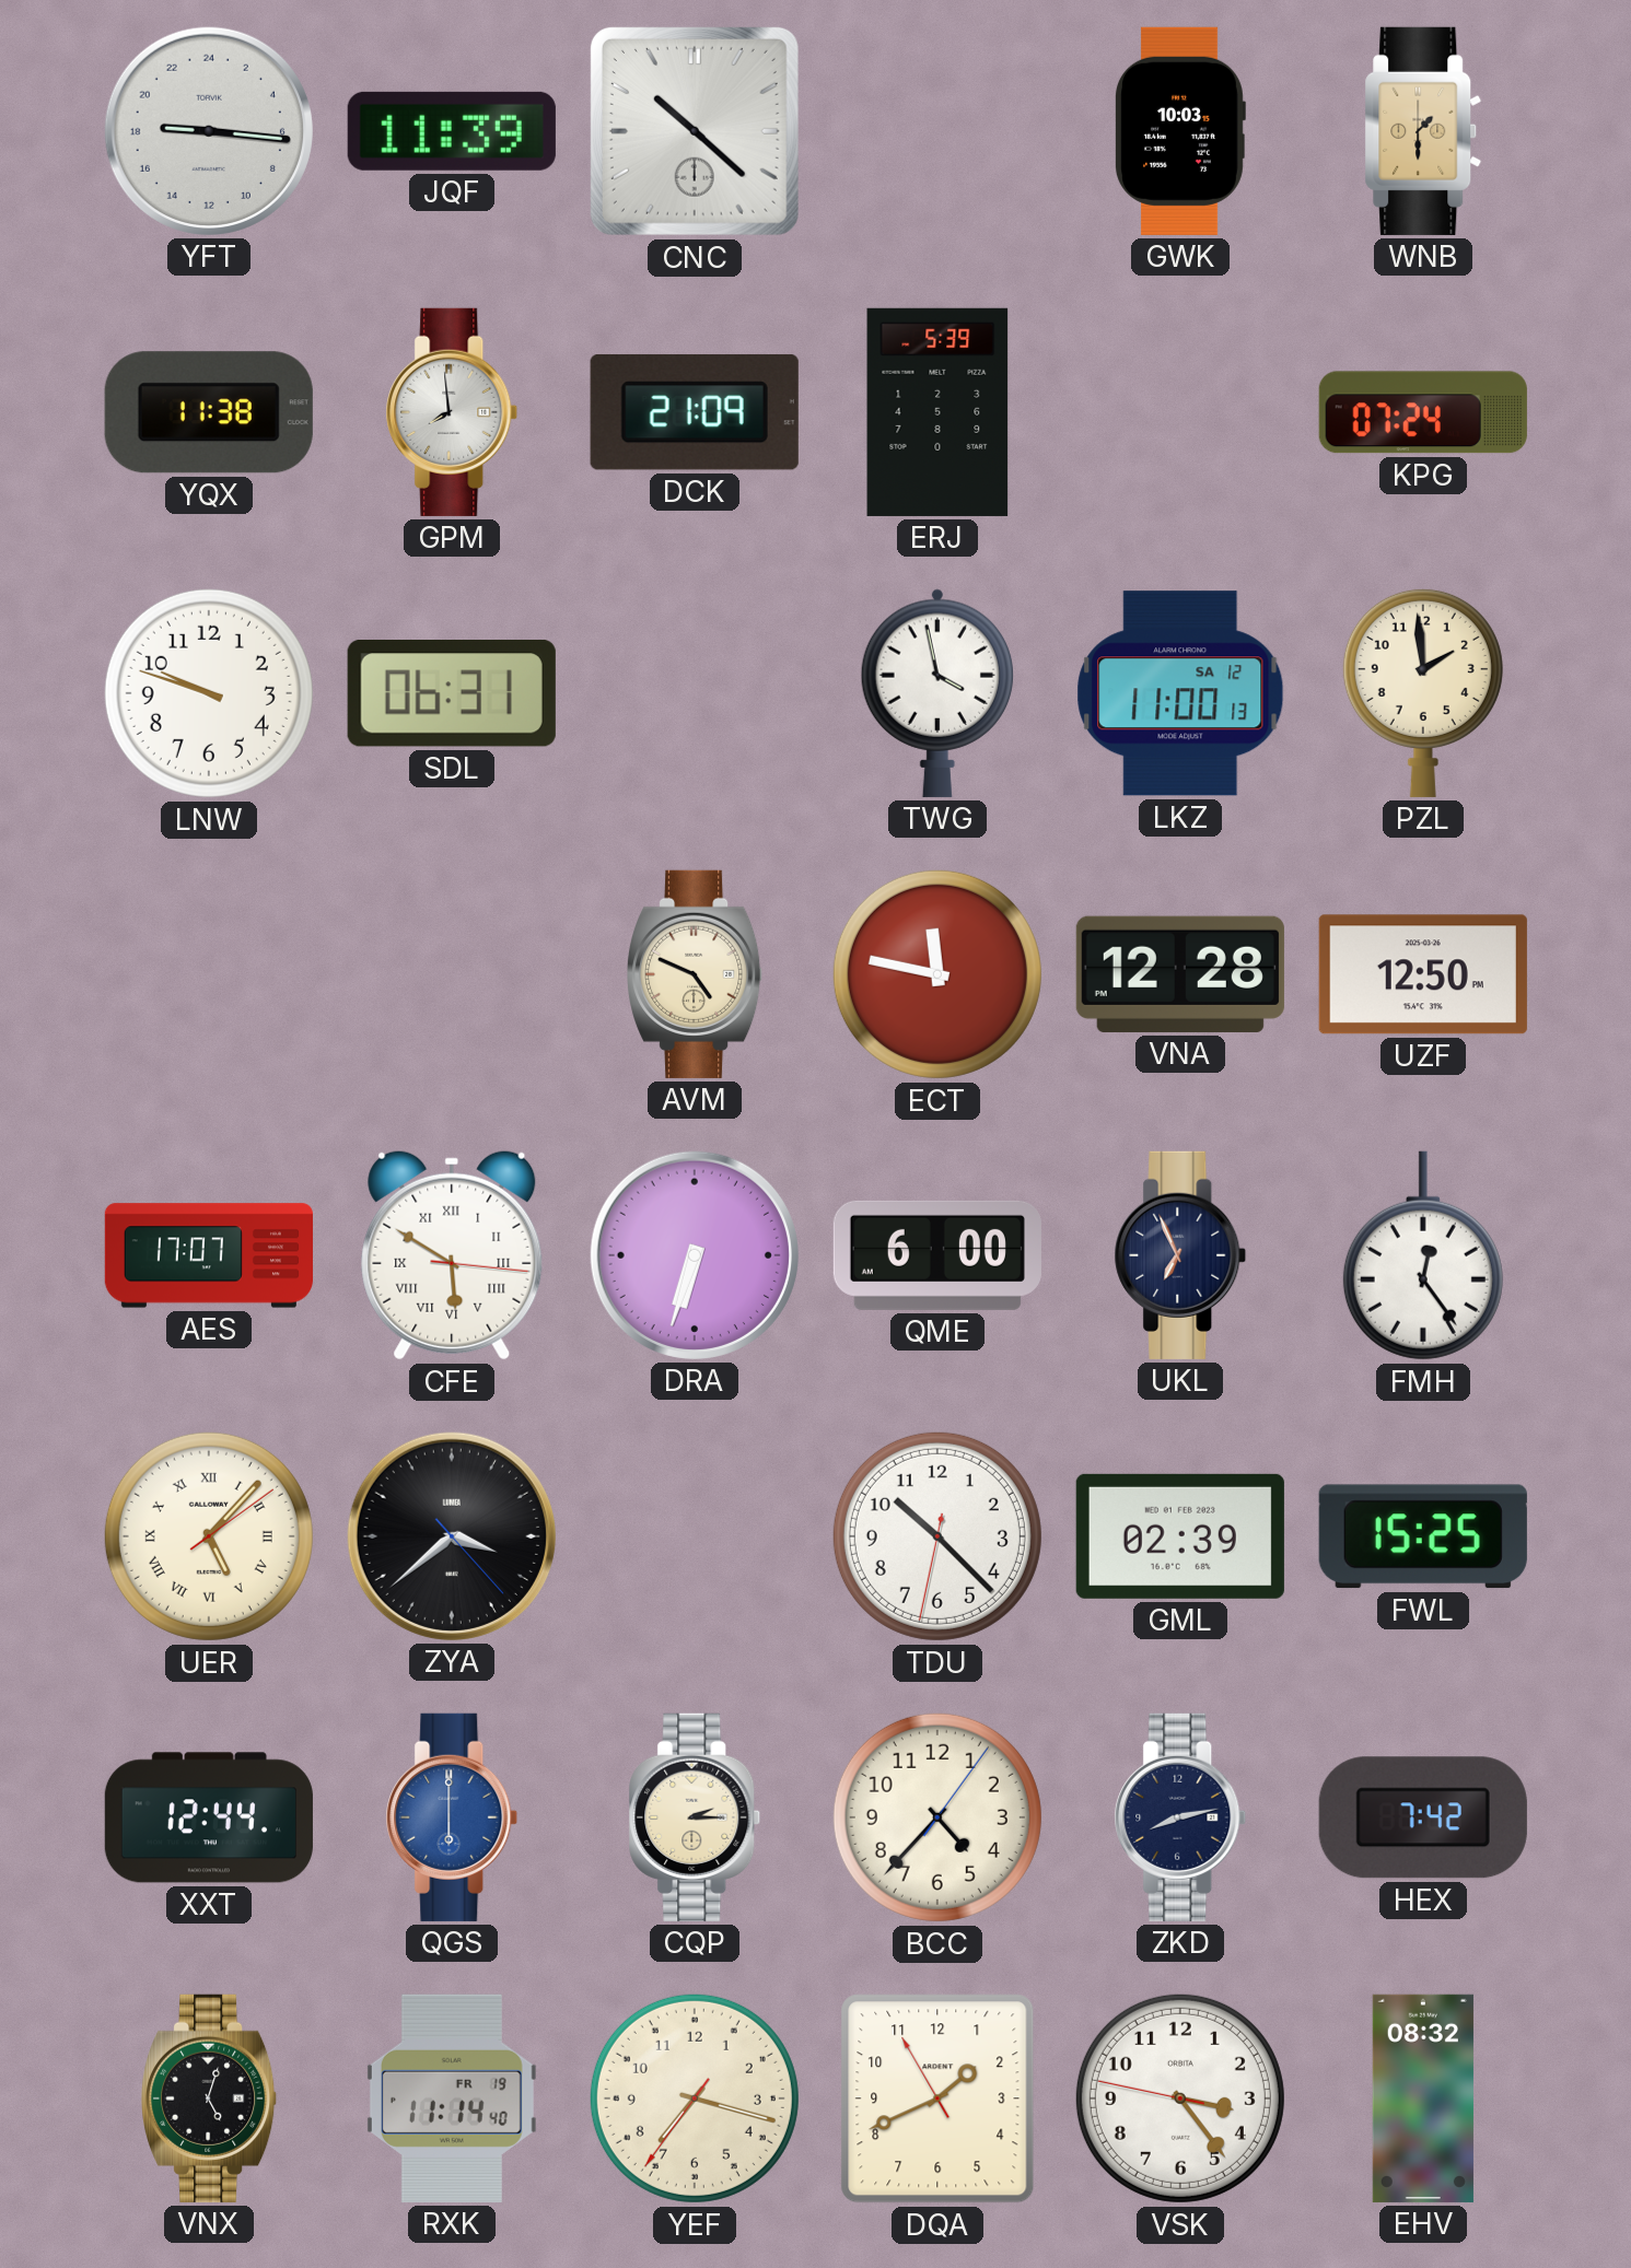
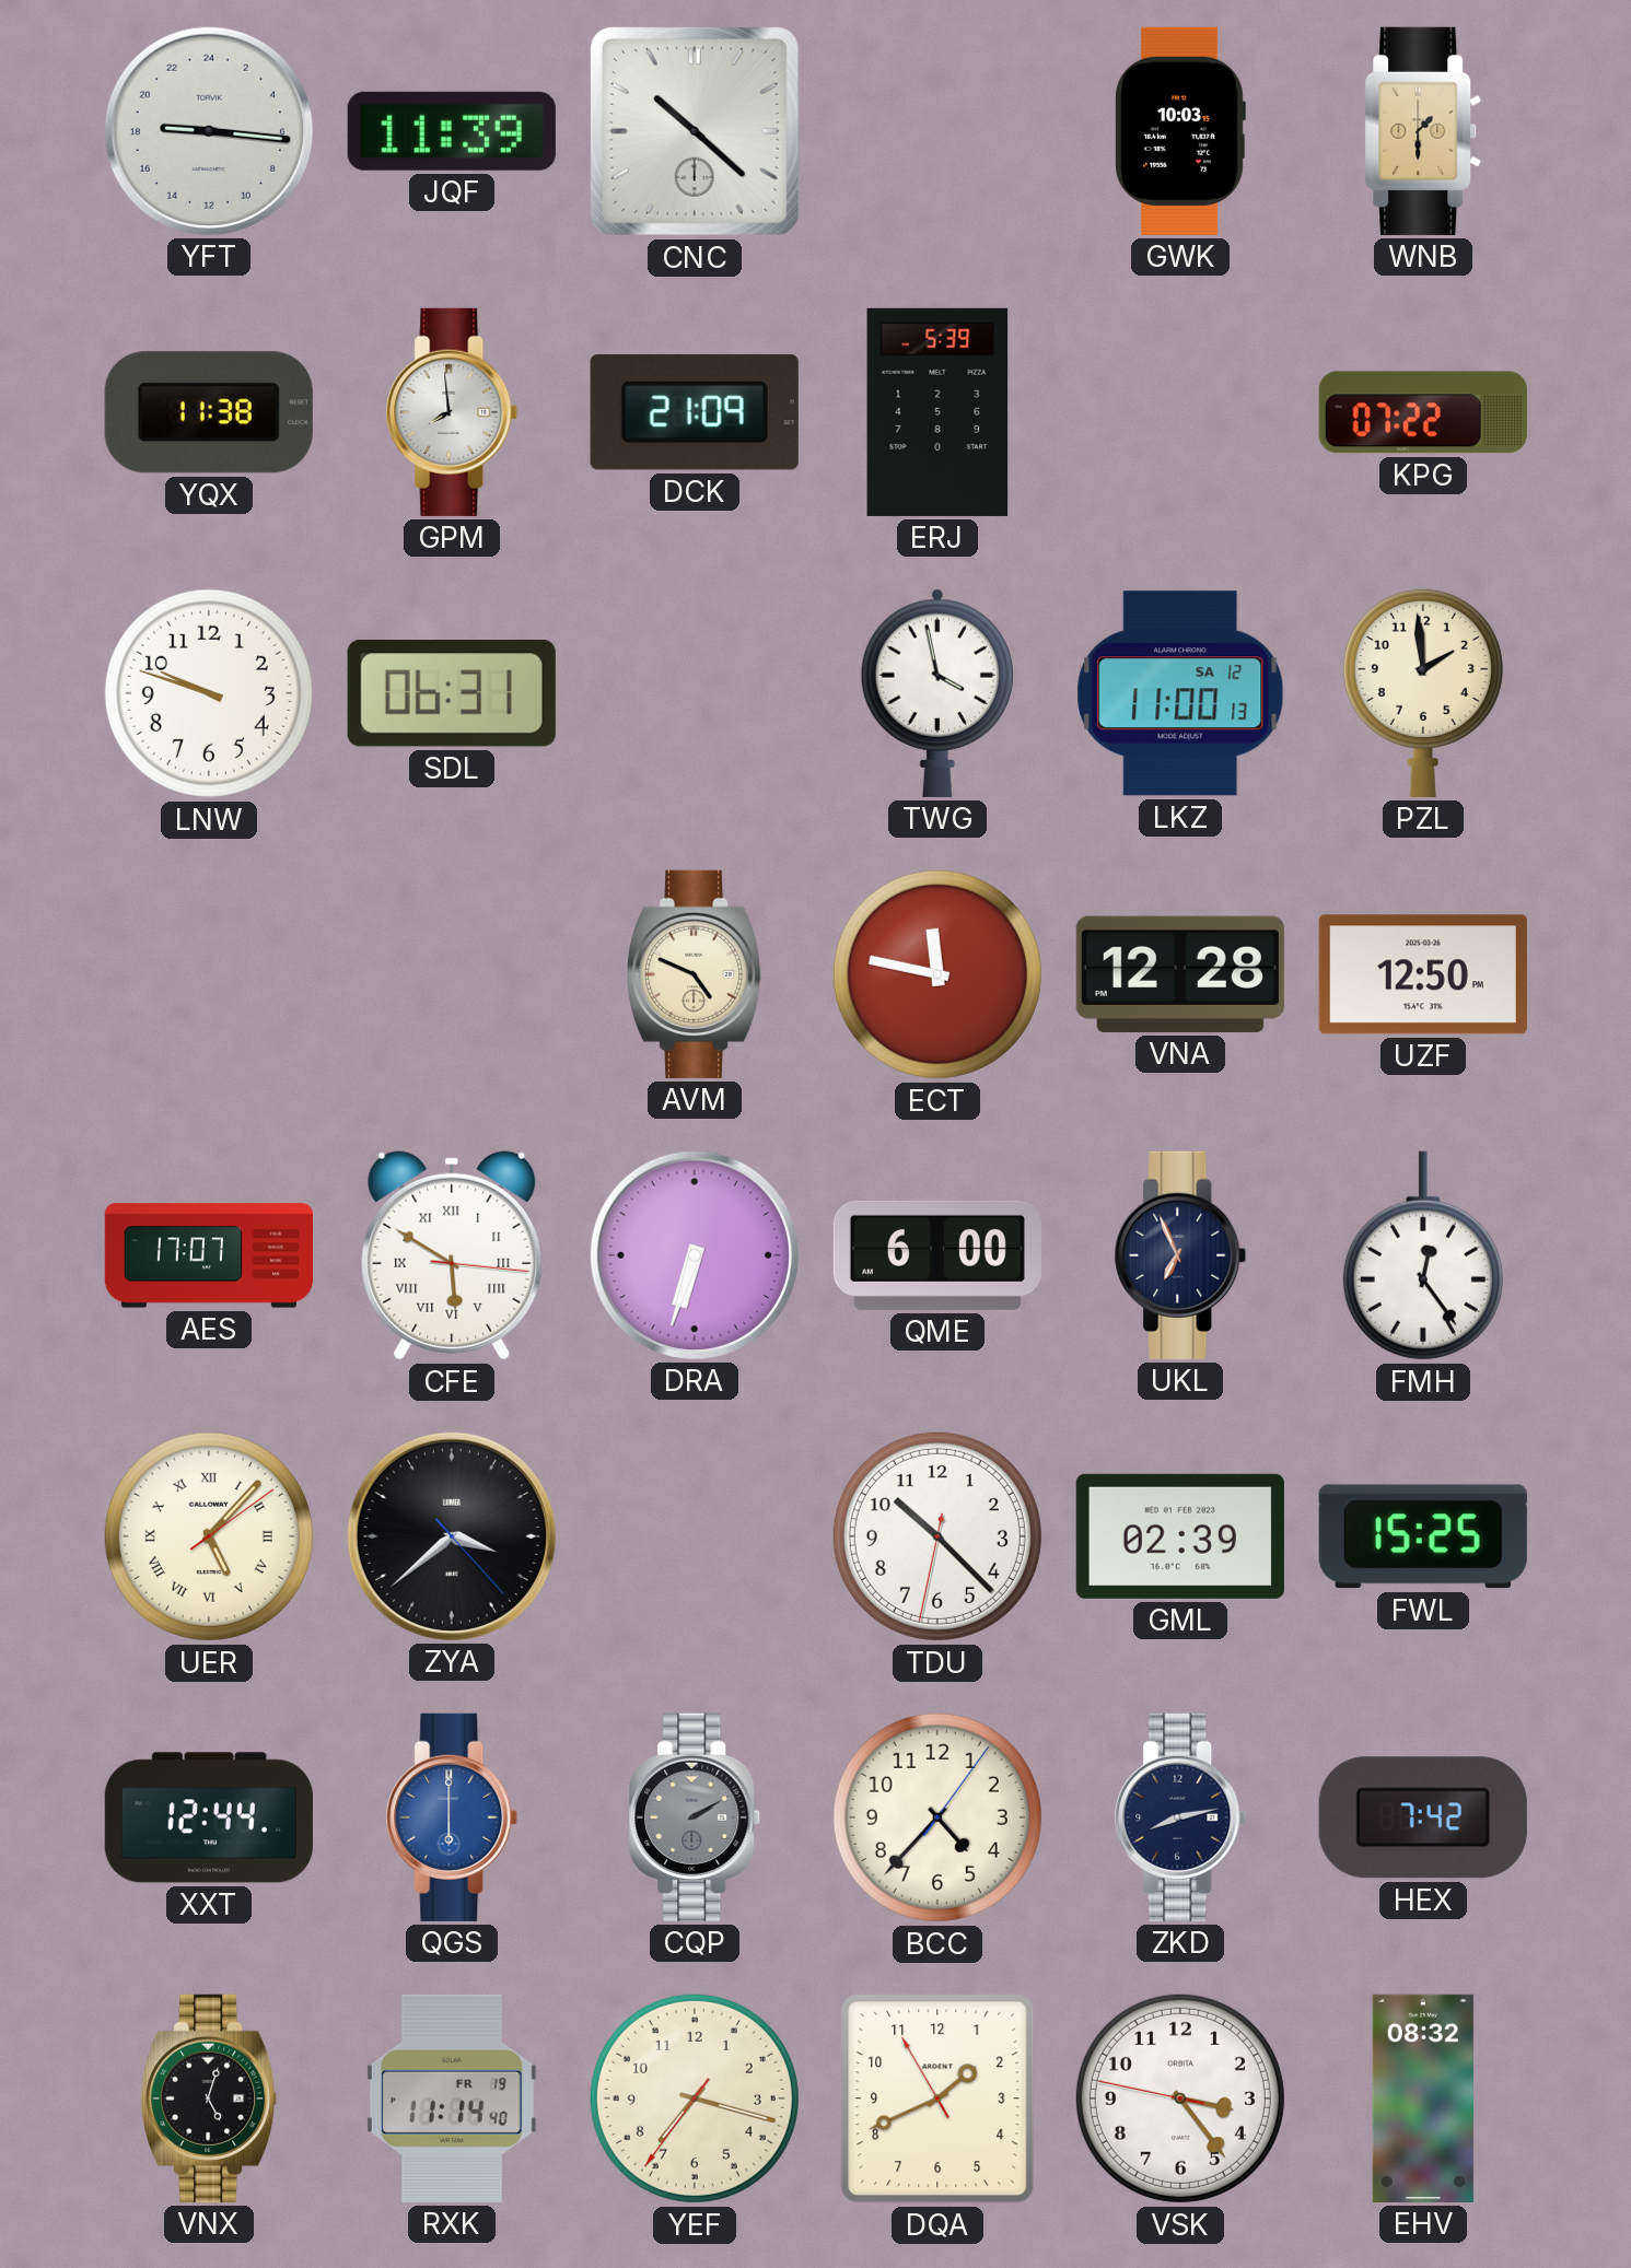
KPG: 07:24 -> 07:22
CQP: 2:15 -> 2:10
CQP dial: cream -> grey
